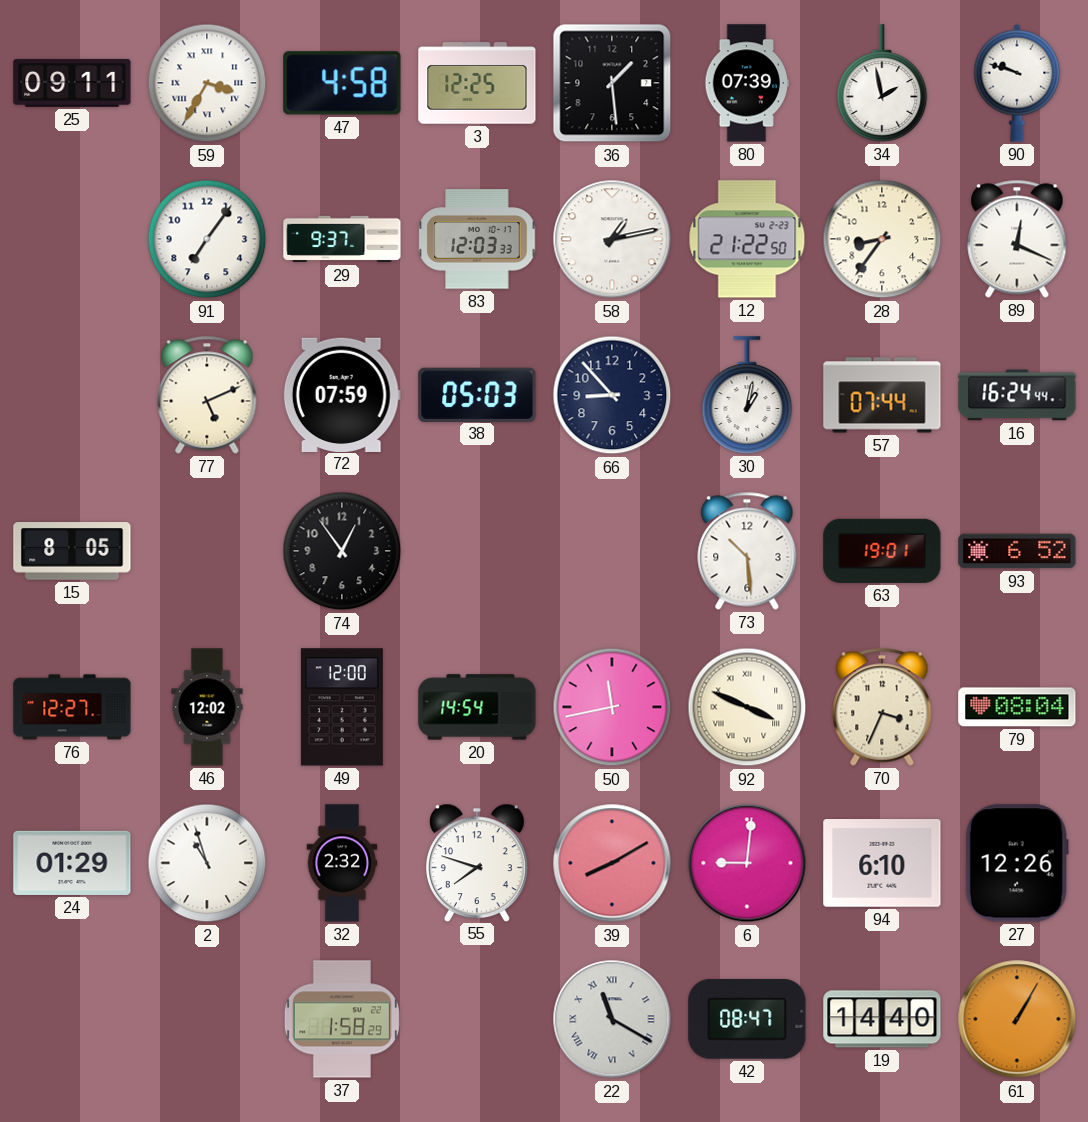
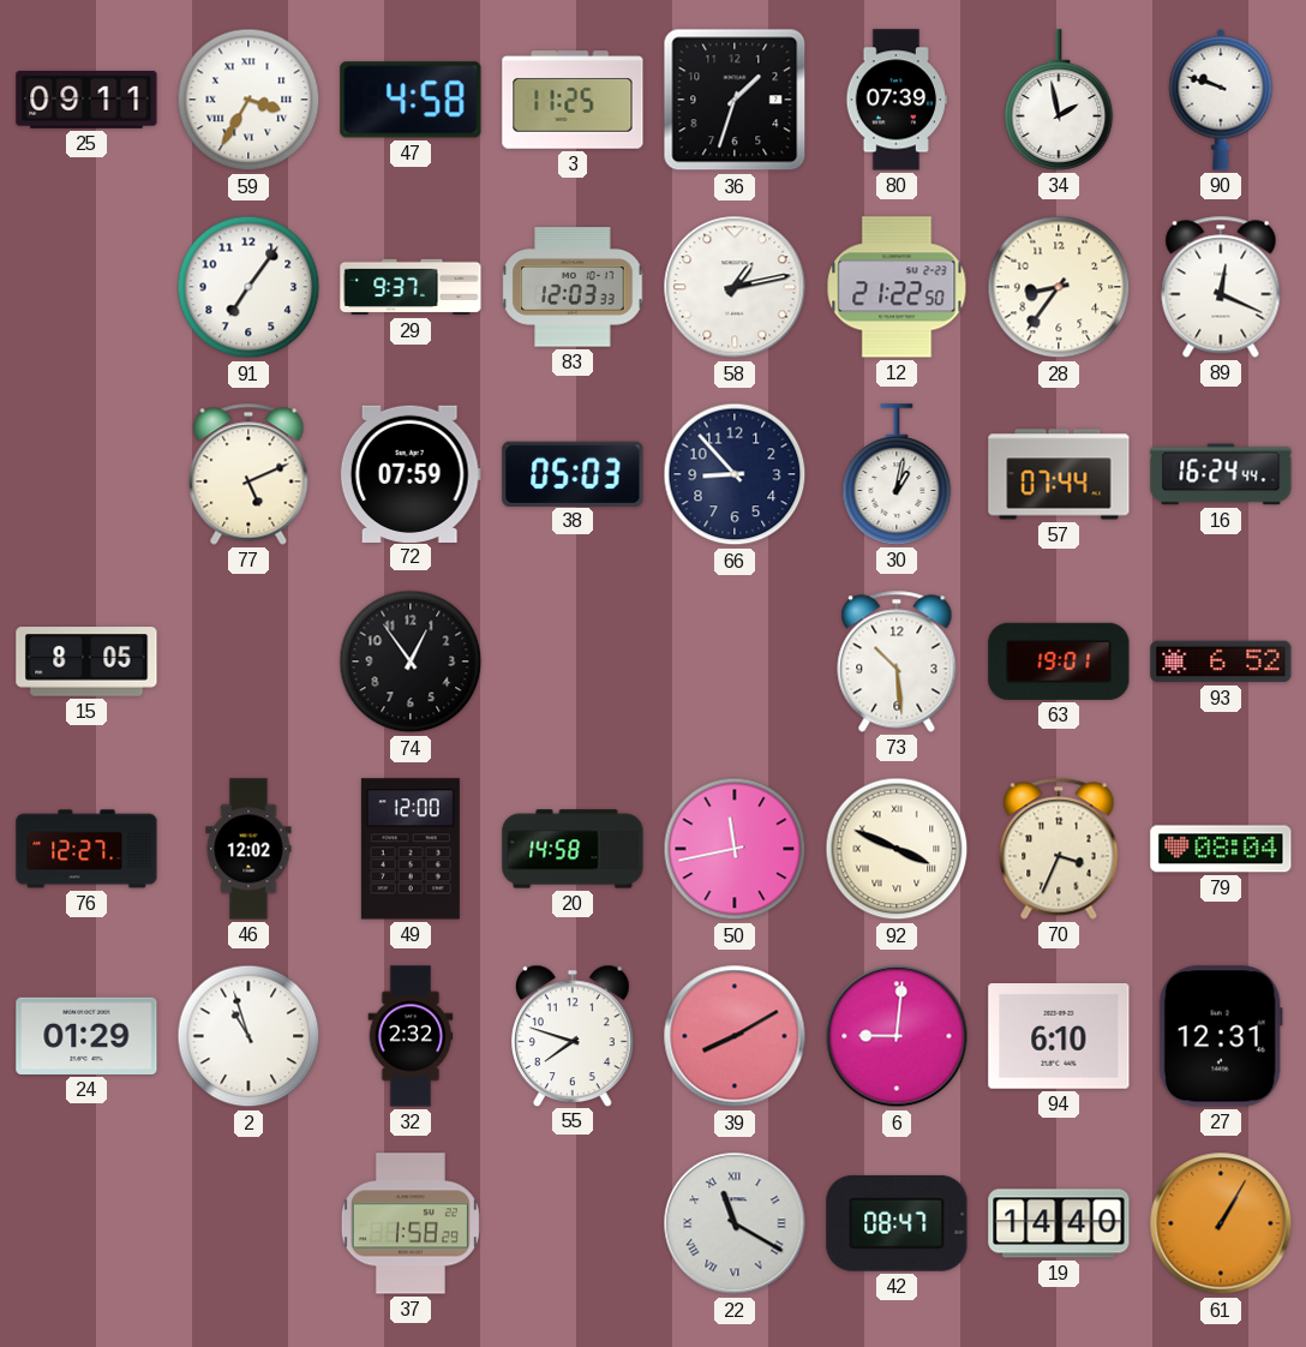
3: 12:25 -> 11:25
36: 1:29 -> 1:33
20: 14:54 -> 14:58
27: 12:26 -> 12:31
